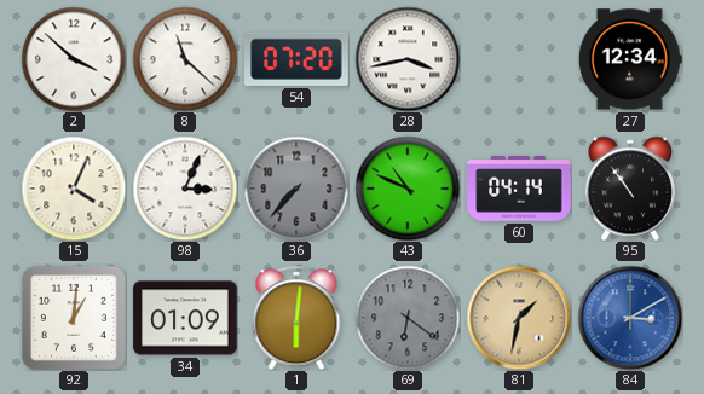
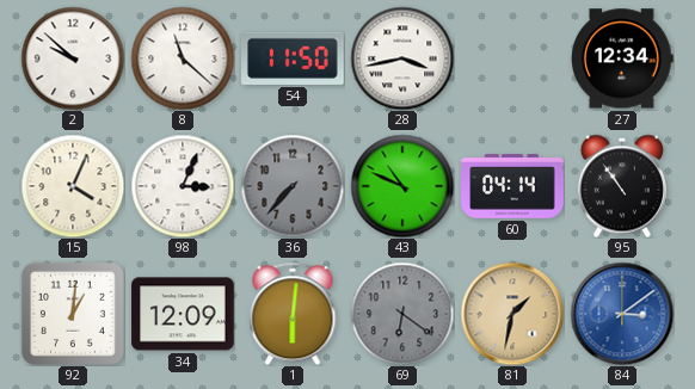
2: 3:52 -> 9:52
54: 07:20 -> 11:50
34: 01:09 -> 12:09
84: 3:10 -> 3:09
